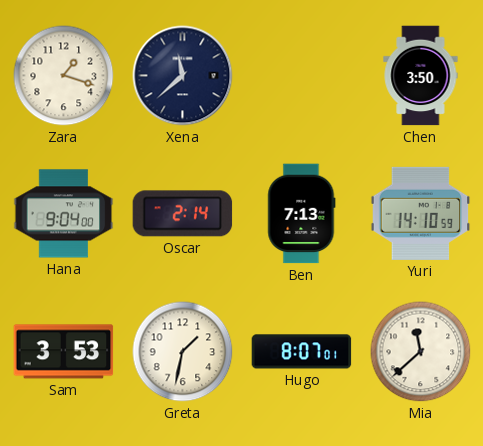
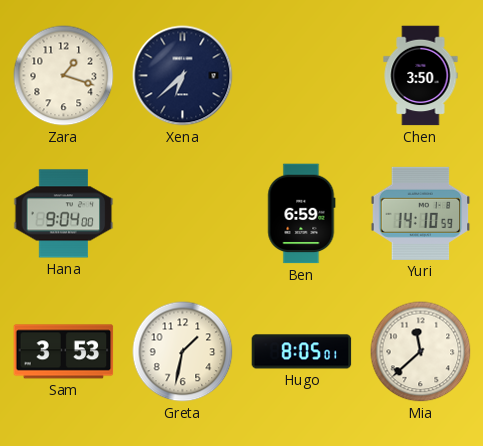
Xena: 11:38 -> 6:38
Oscar: 2:14 -> none
Ben: 7:13 -> 6:59
Hugo: 8:07 -> 8:05
